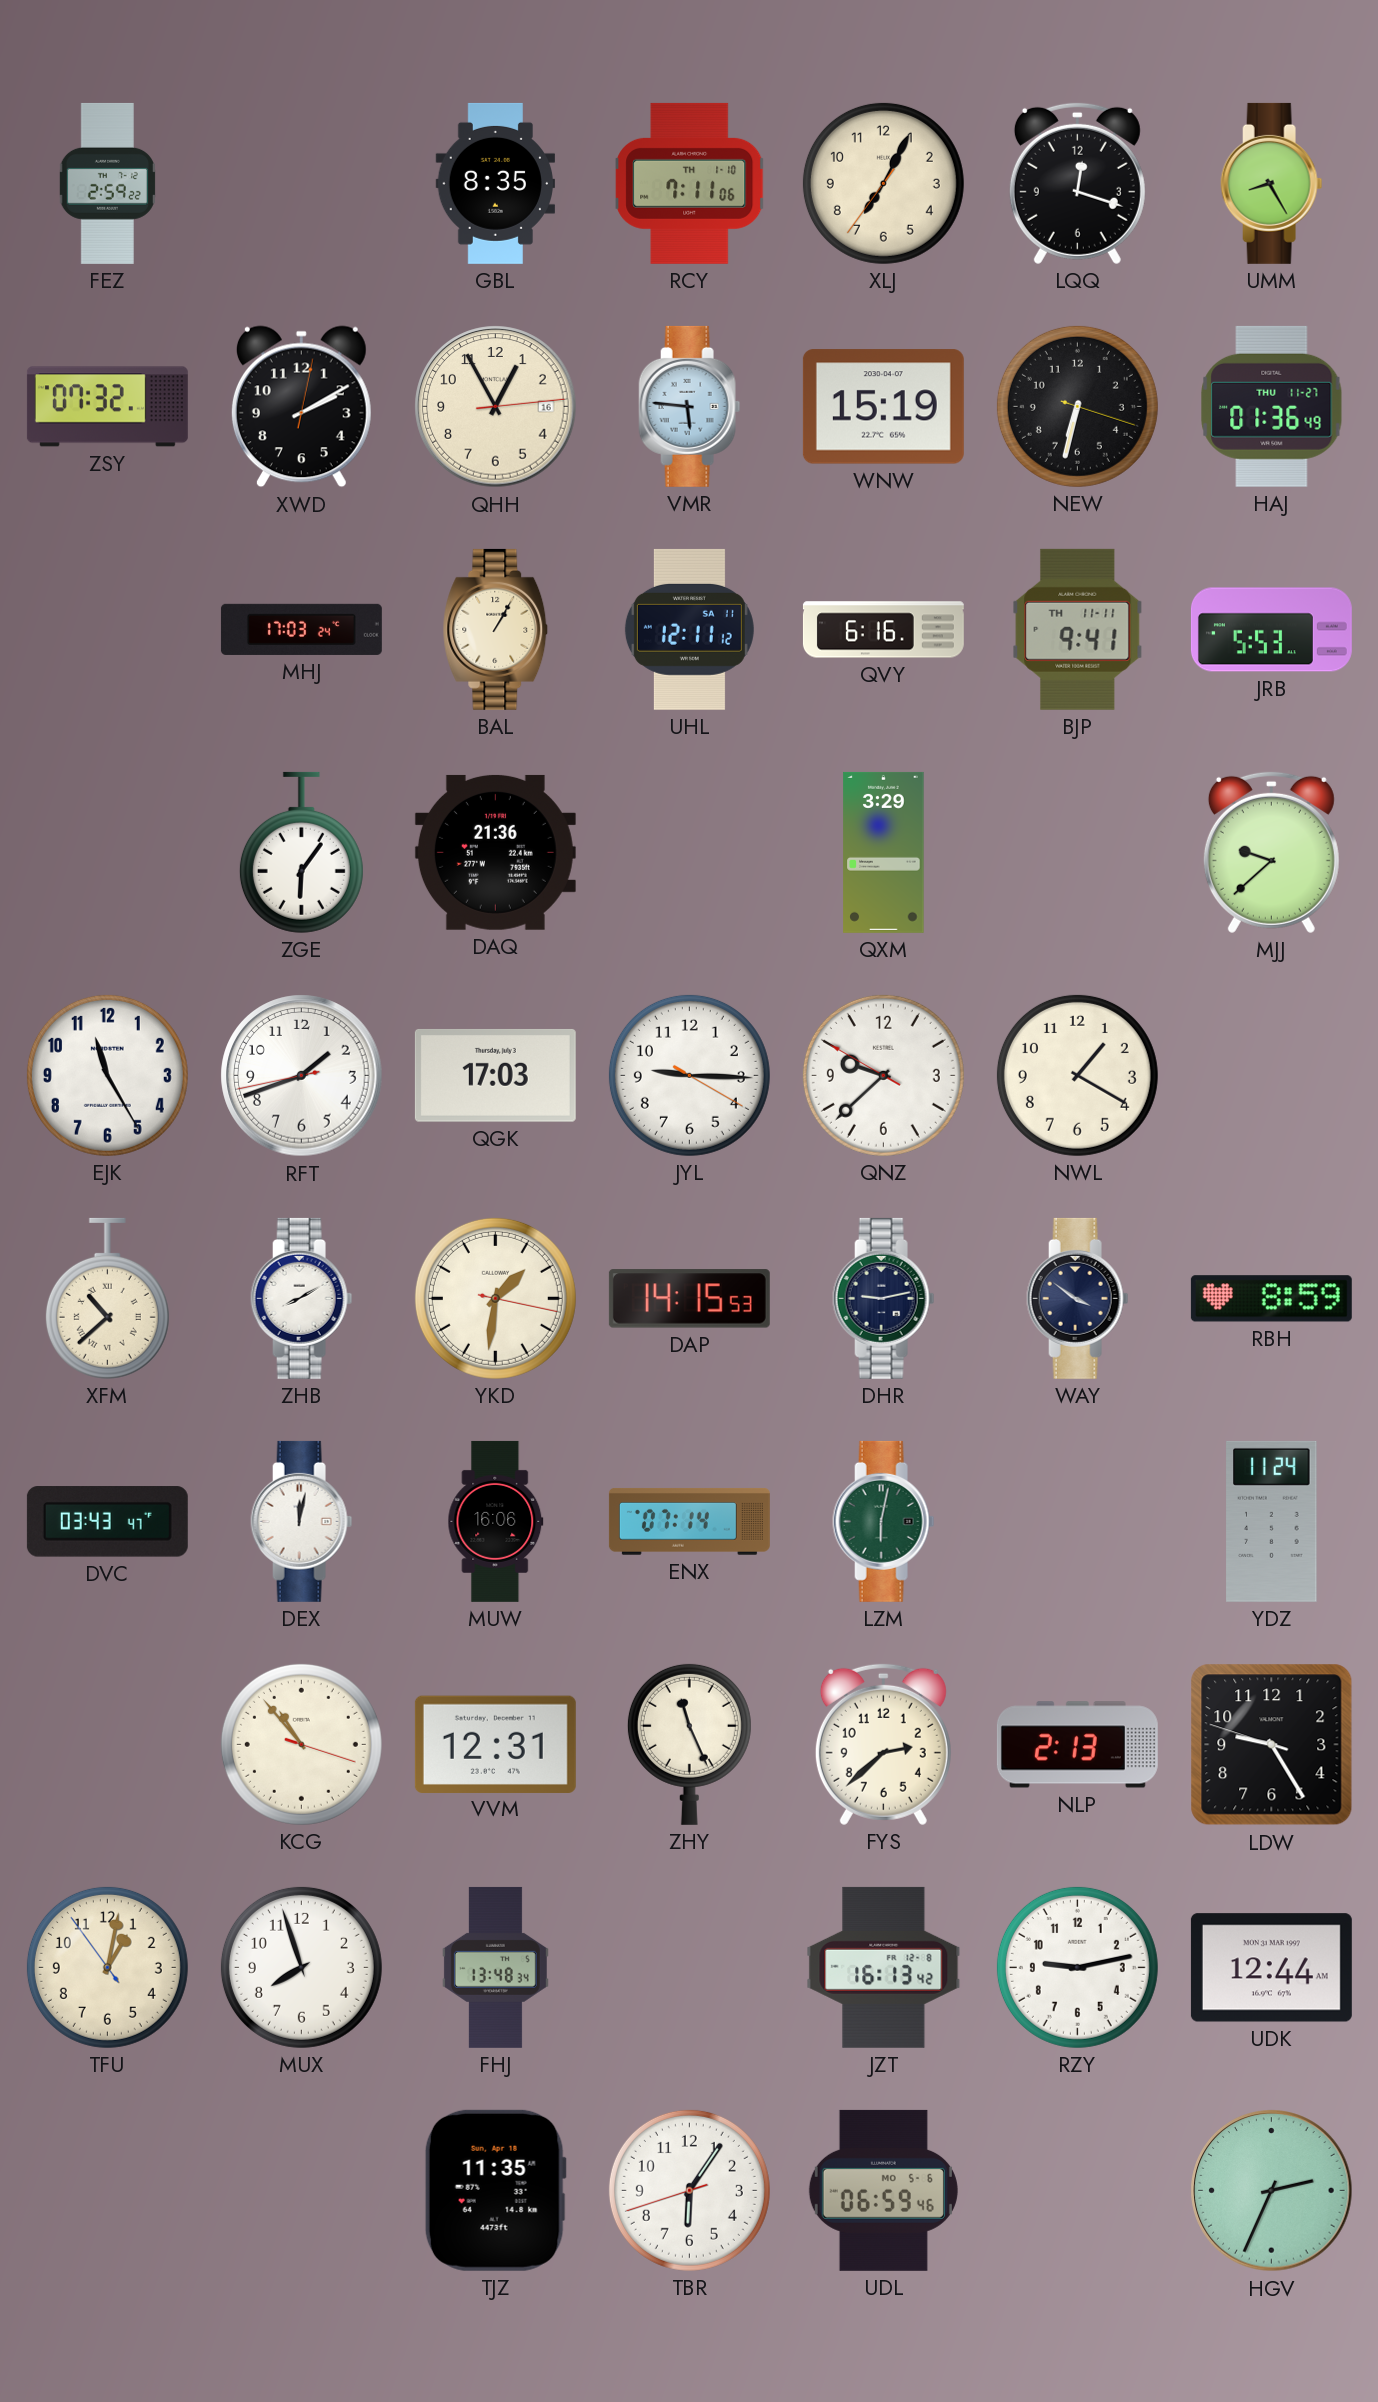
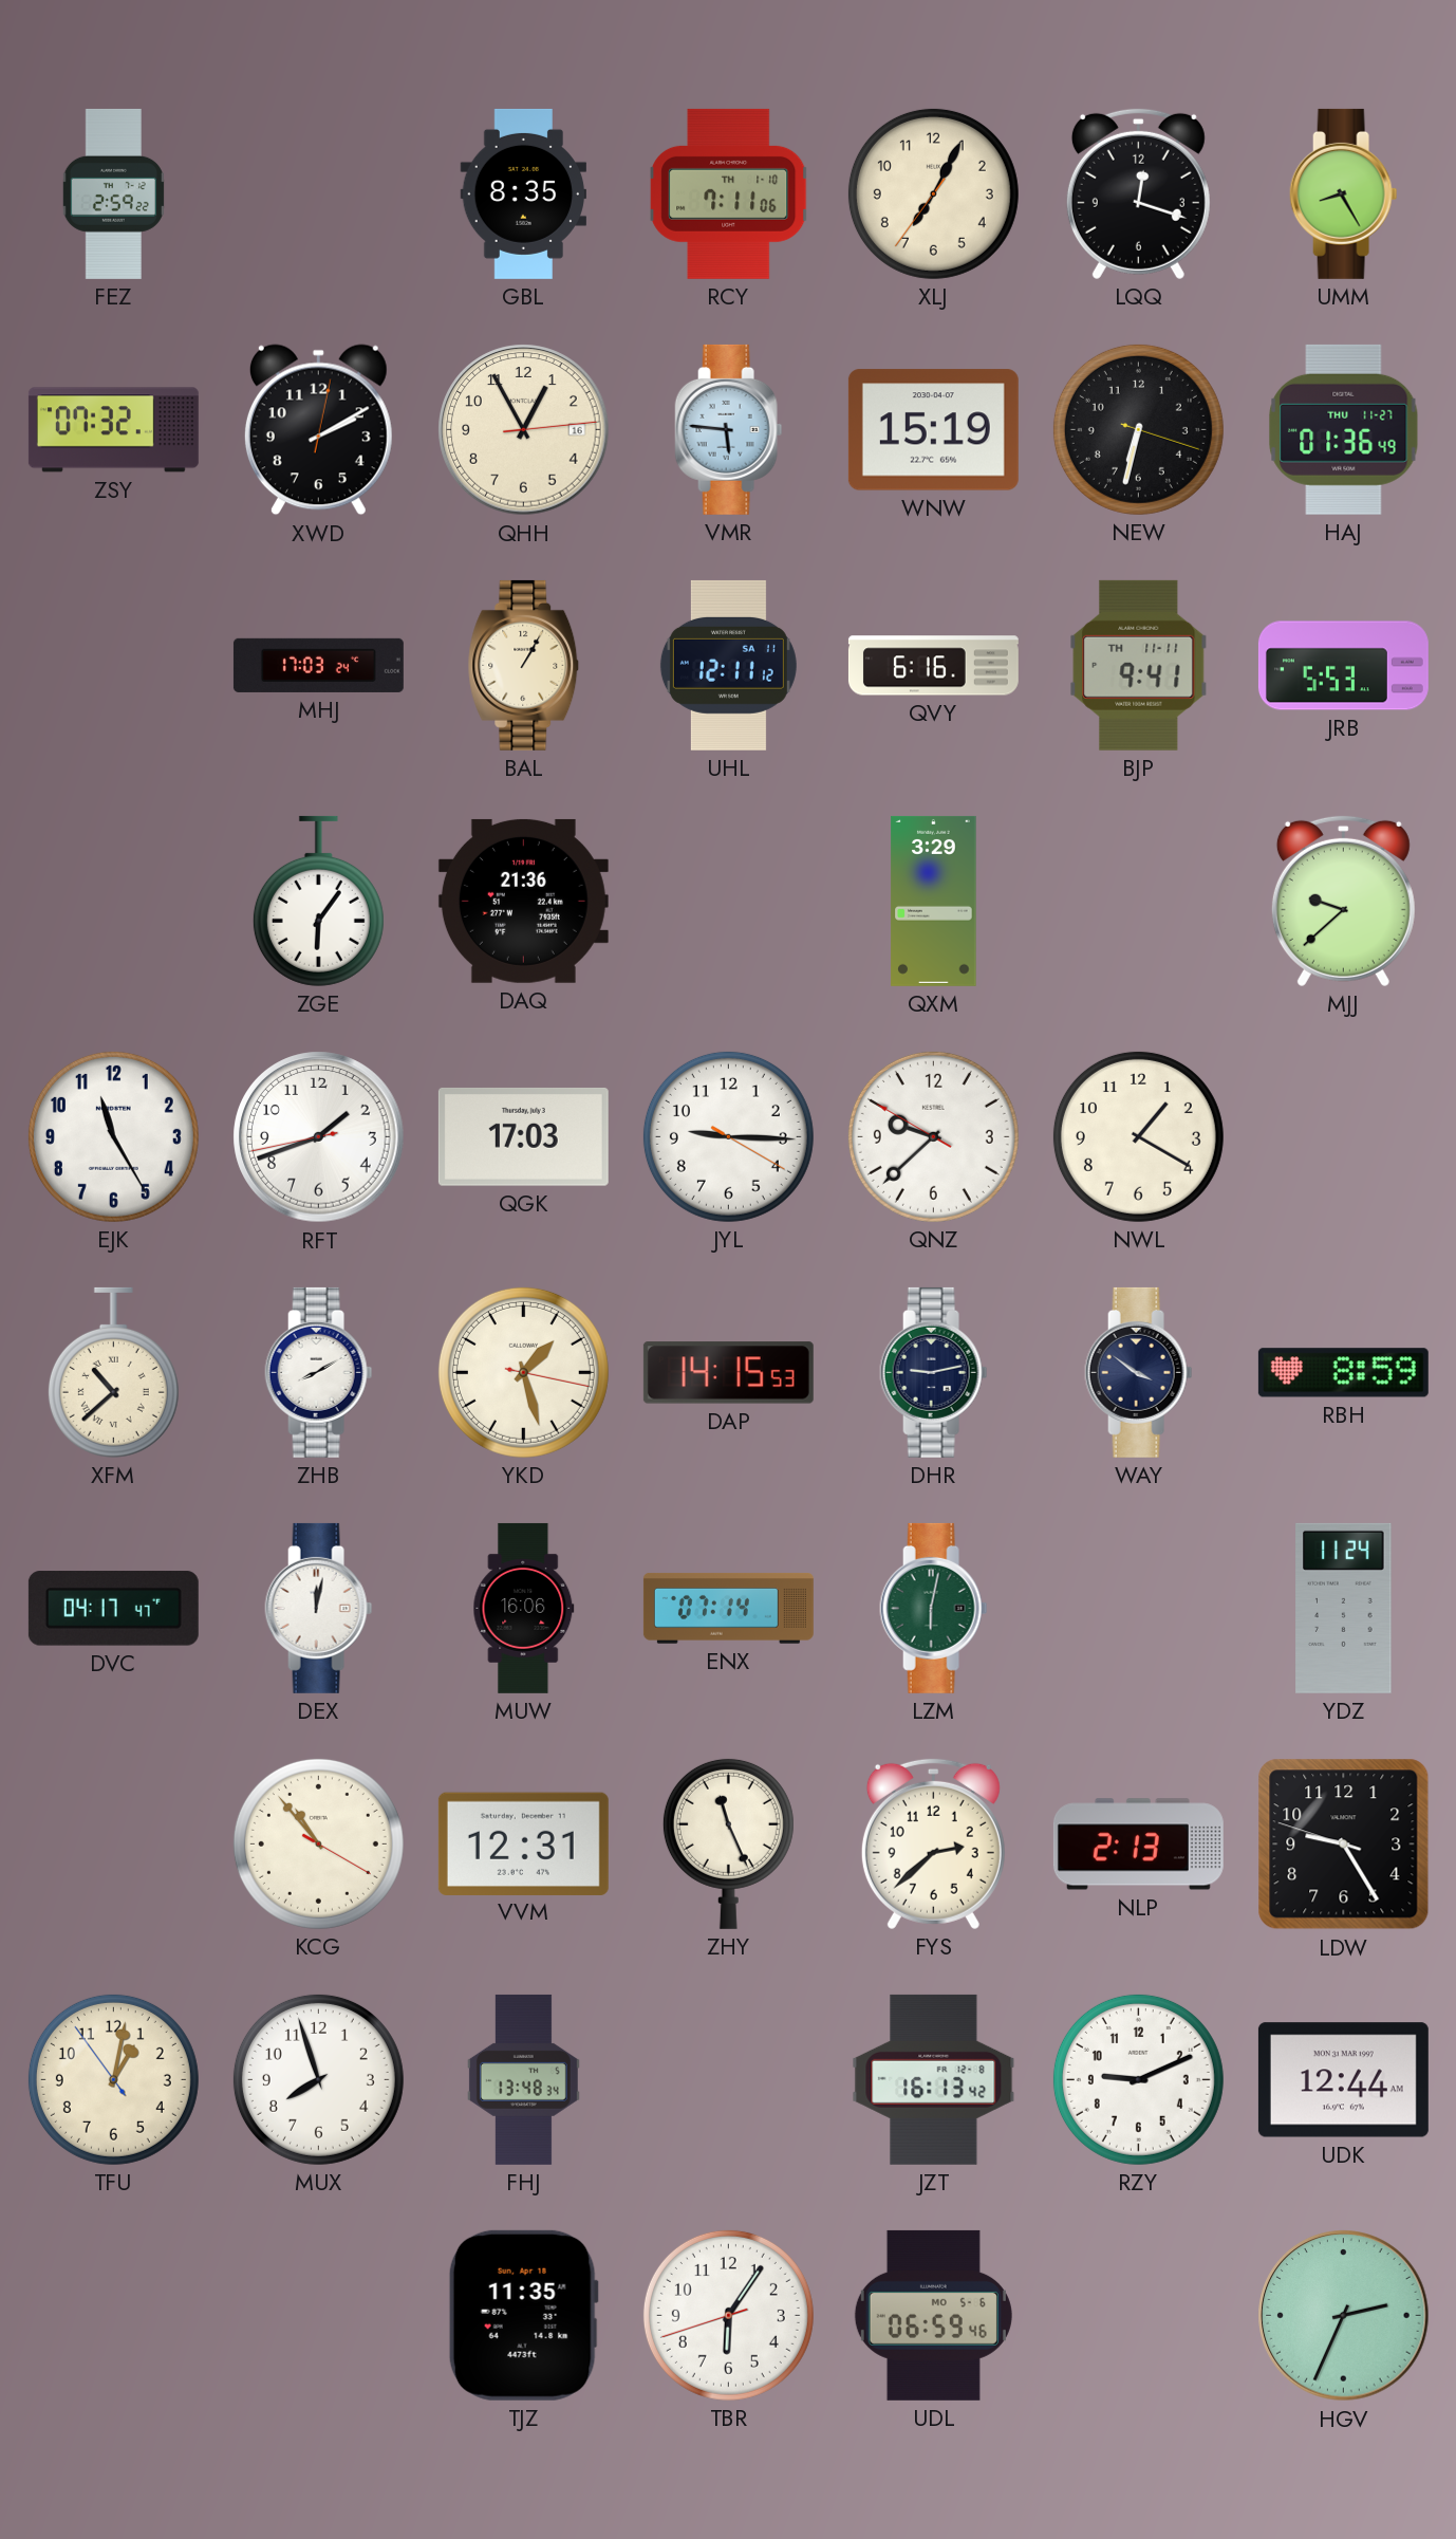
YKD: 1:31 -> 1:27
DVC: 03:43 -> 04:17
KCG: 10:53:18 -> 10:53:20
RZY: 9:13 -> 9:11
